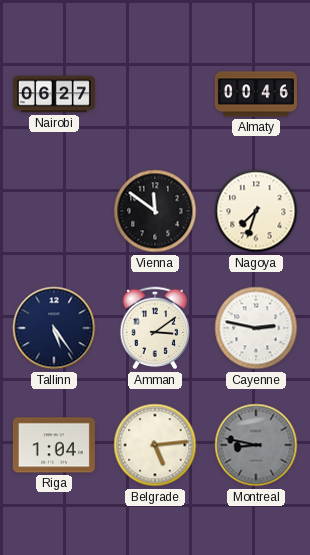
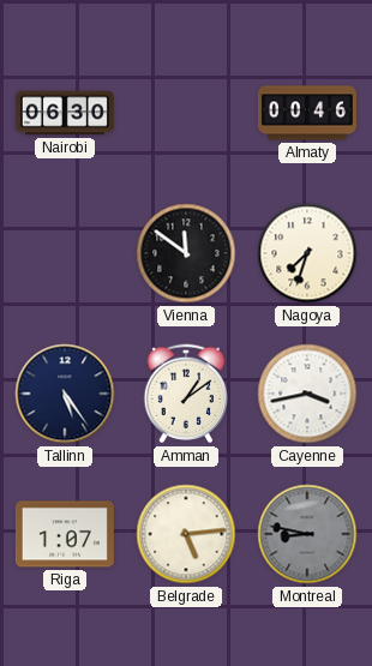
Nairobi: 06:27 -> 06:30
Amman: 3:09 -> 1:09
Cayenne: 2:47 -> 3:43
Riga: 1:04 -> 1:07
